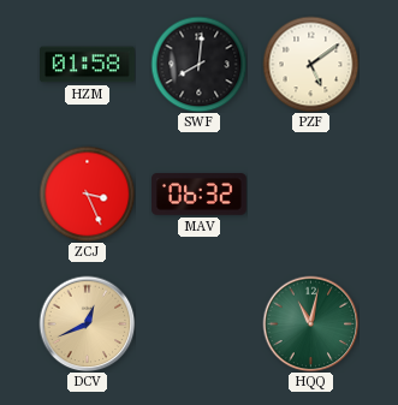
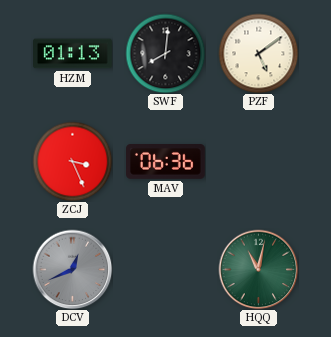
HZM: 01:58 -> 01:13
MAV: 06:32 -> 06:36
DCV dial: champagne -> grey
